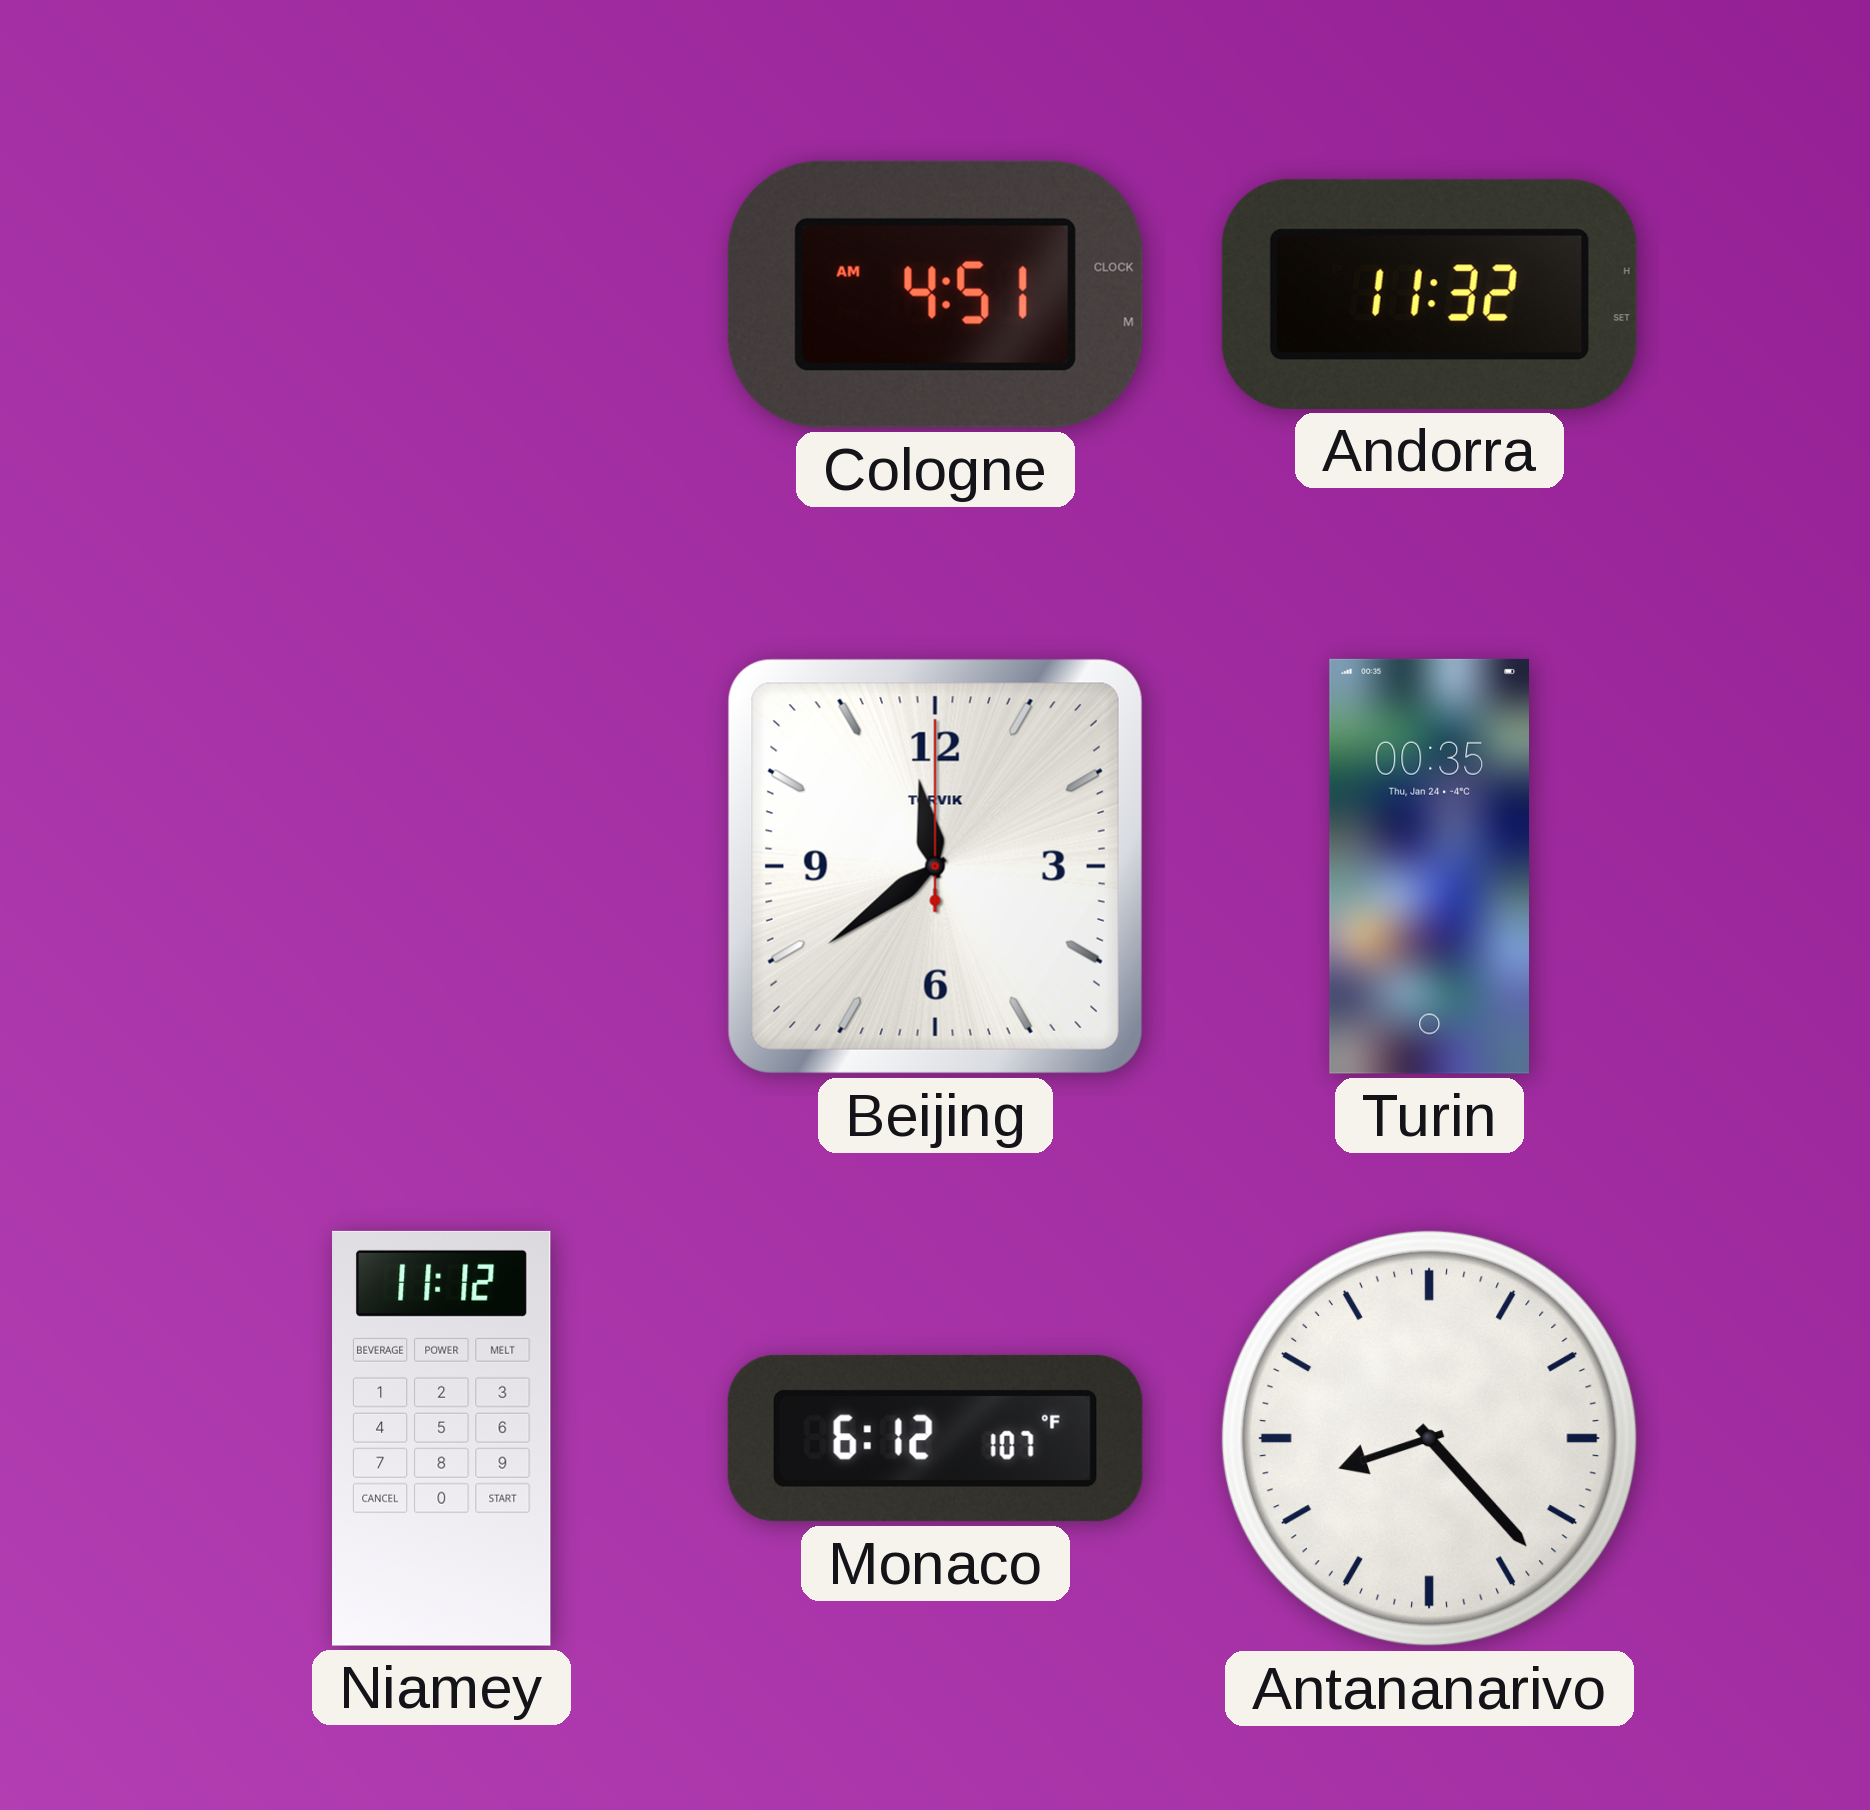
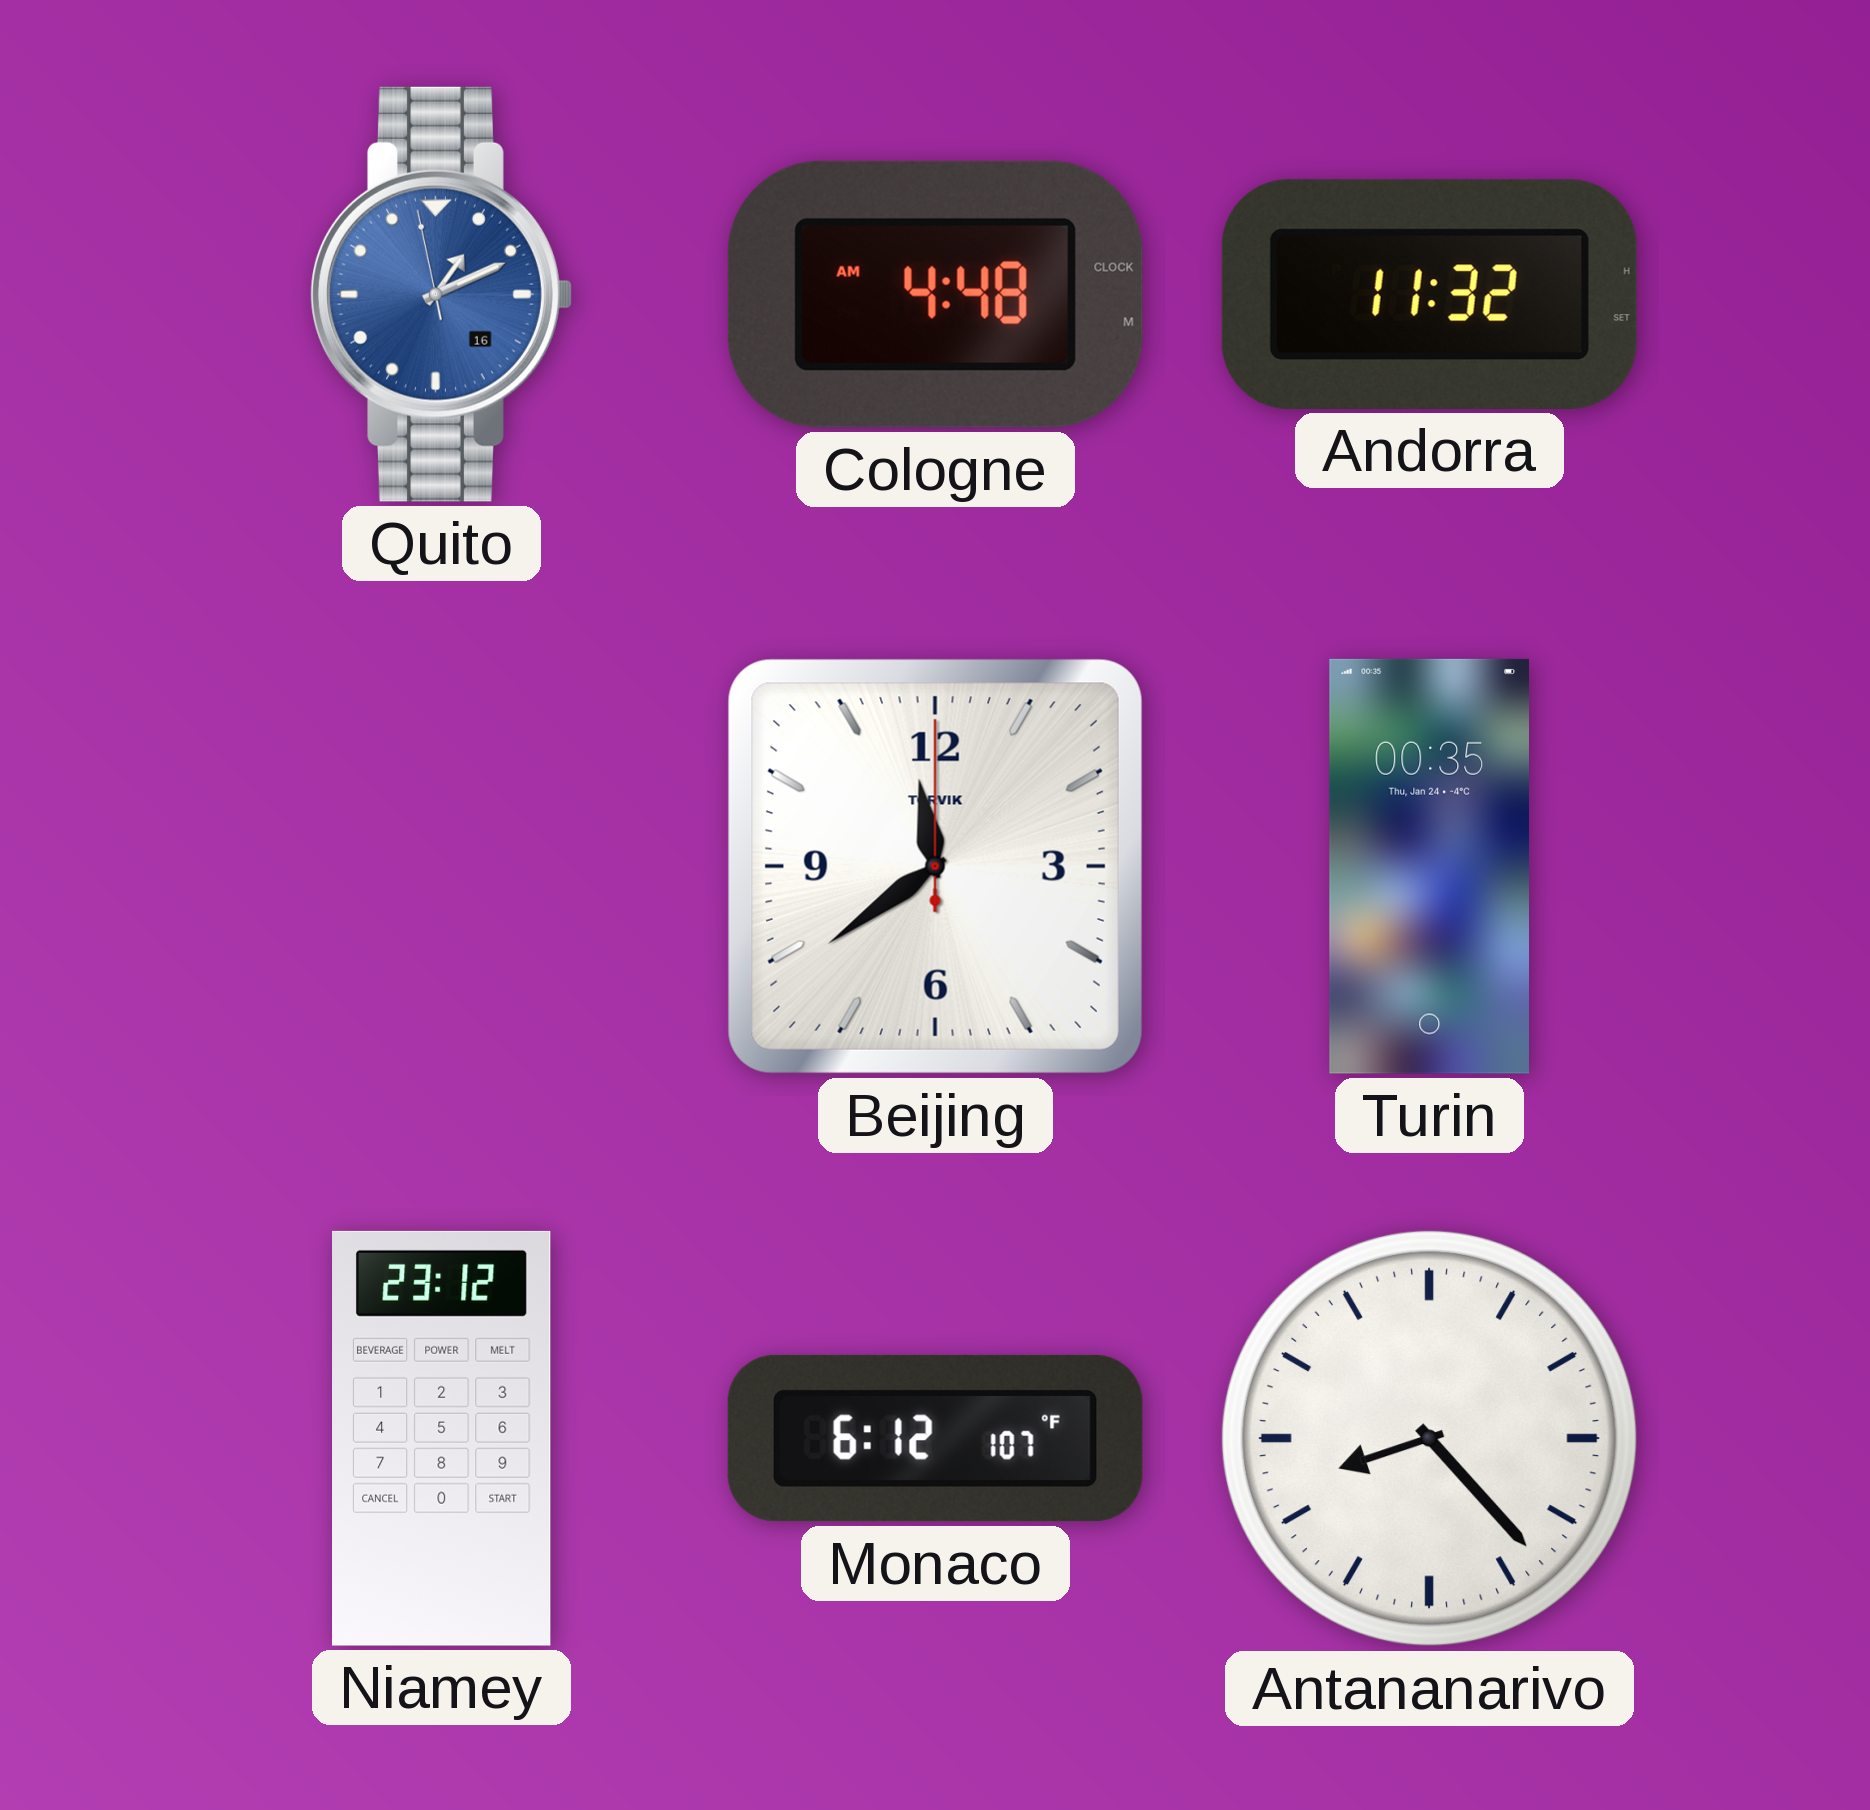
Quito: none -> 1:10
Cologne: 4:51 -> 4:48
Niamey: 11:12 -> 23:12
